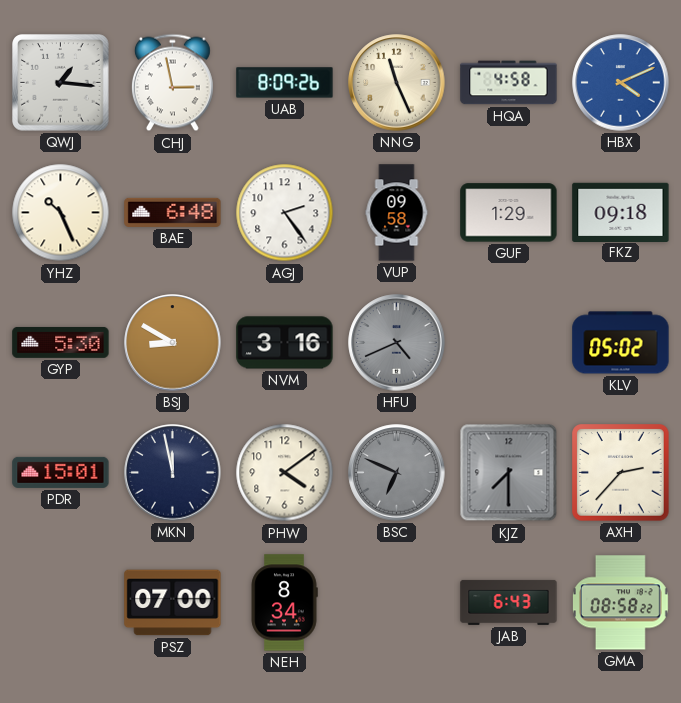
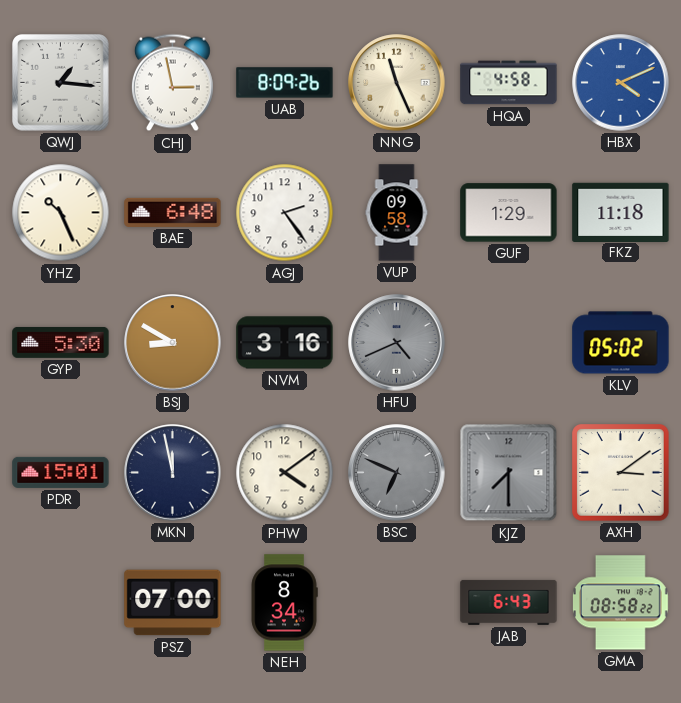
FKZ: 09:18 -> 11:18
AXH: 2:37 -> 3:09
